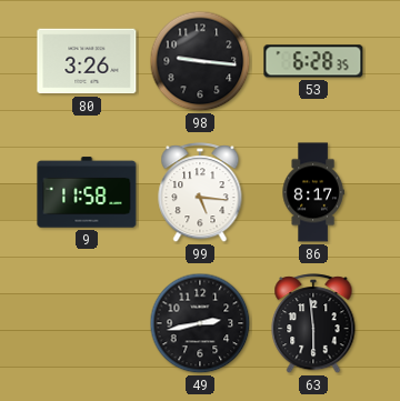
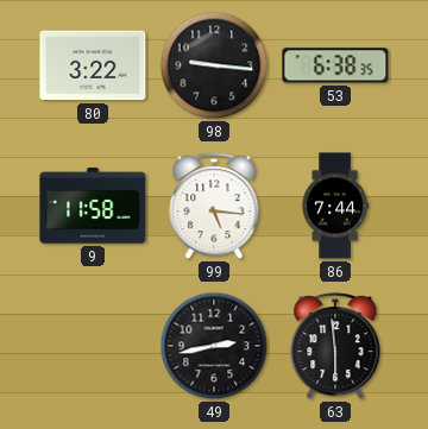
80: 3:26 -> 3:22
53: 6:28 -> 6:38
86: 8:17 -> 7:44
